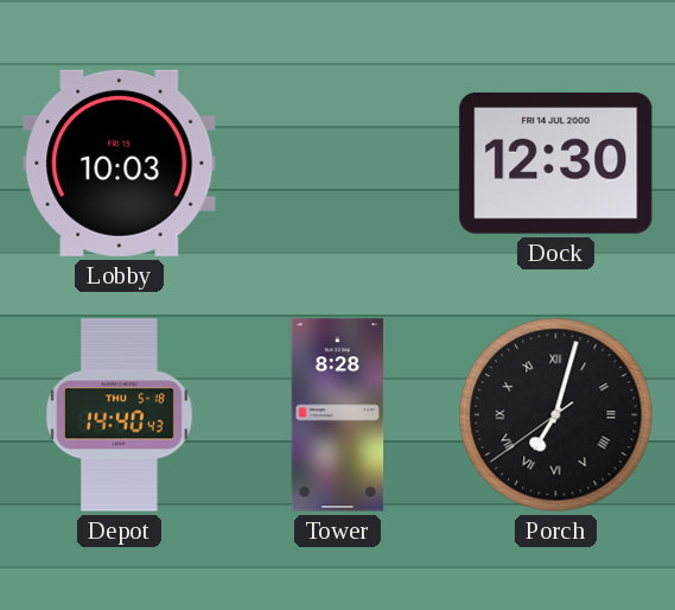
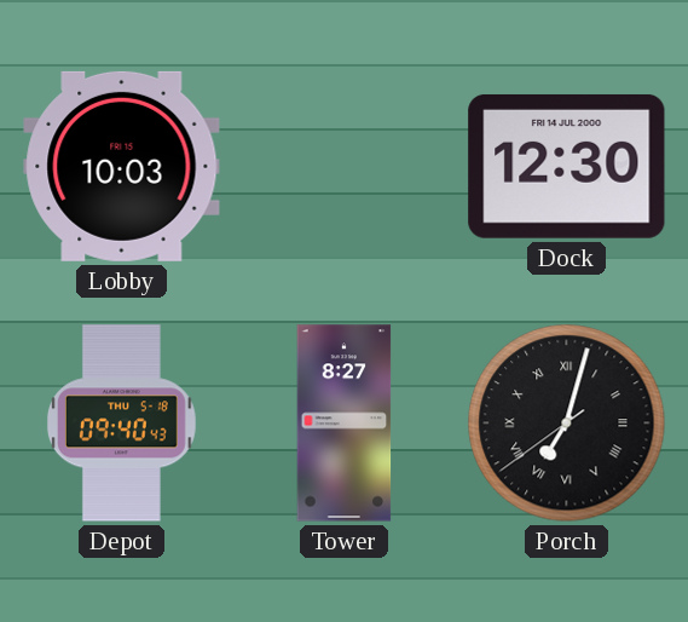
Depot: 14:40 -> 09:40
Tower: 8:28 -> 8:27
